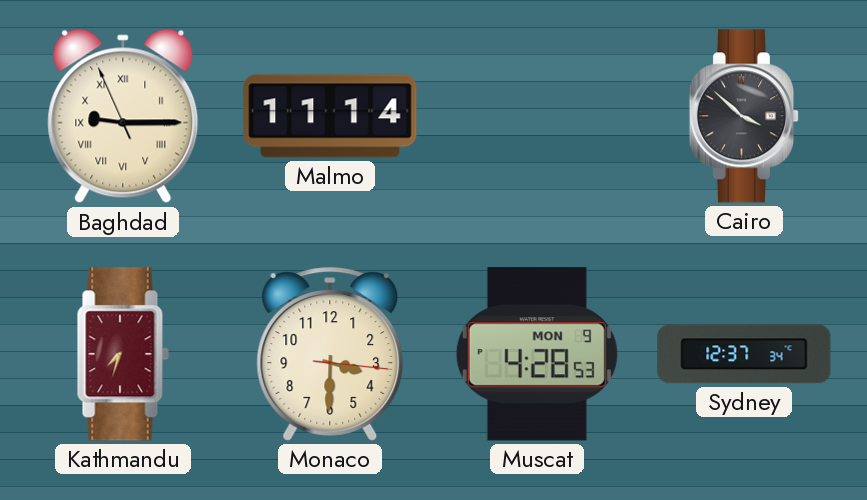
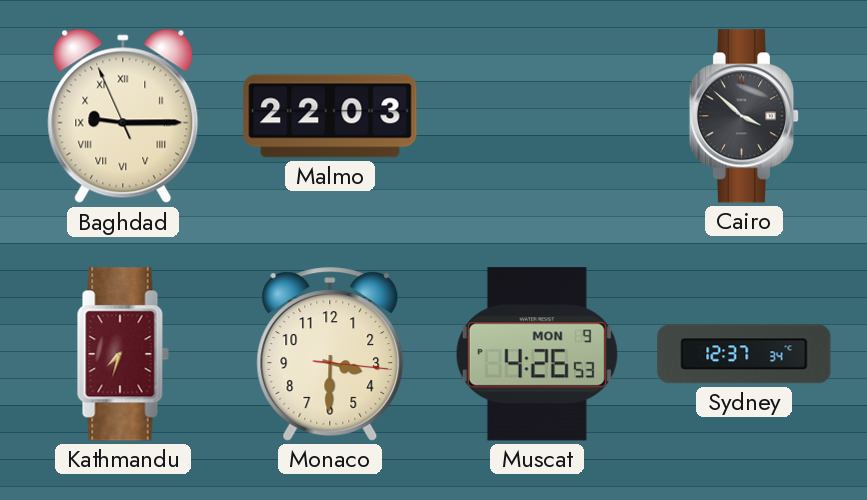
Malmo: 11:14 -> 22:03
Muscat: 4:28 -> 4:26
